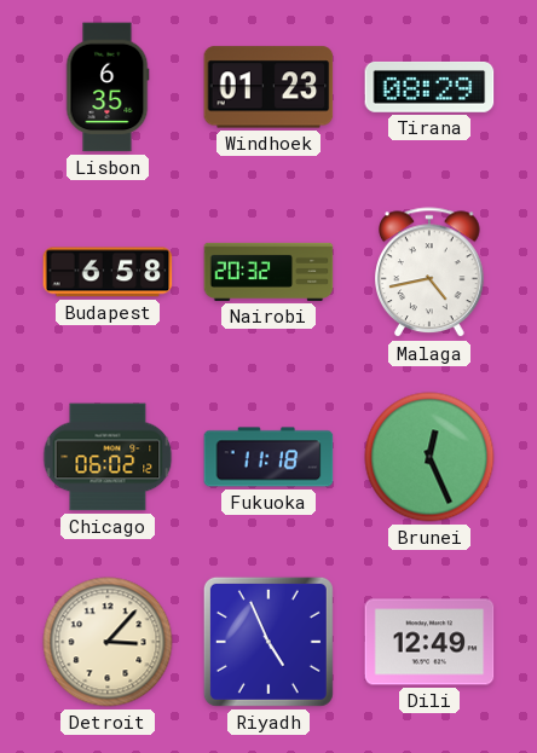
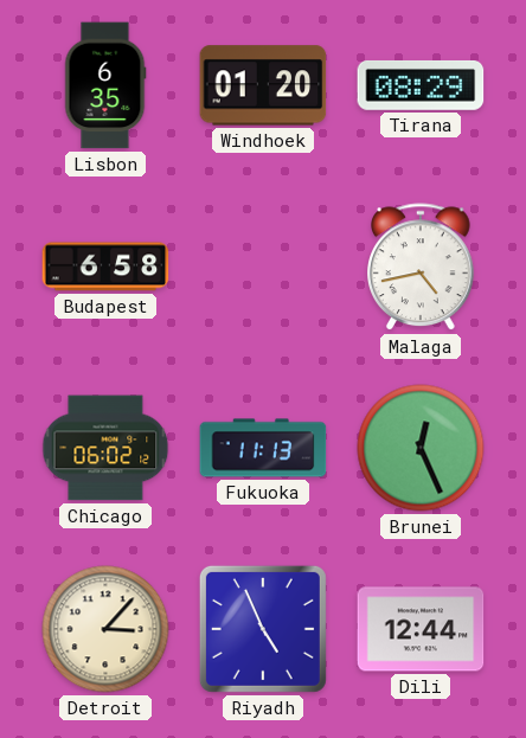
Windhoek: 01:23 -> 01:20
Nairobi: 20:32 -> none
Fukuoka: 11:18 -> 11:13
Dili: 12:49 -> 12:44
